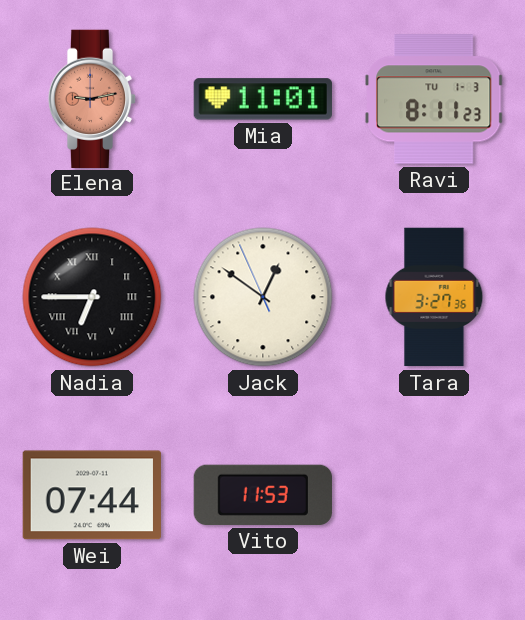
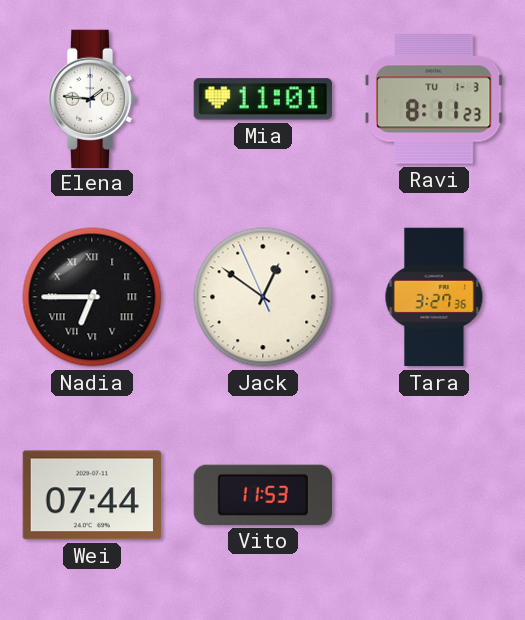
Elena: 9:13 -> 1:46
Elena dial: salmon -> white
